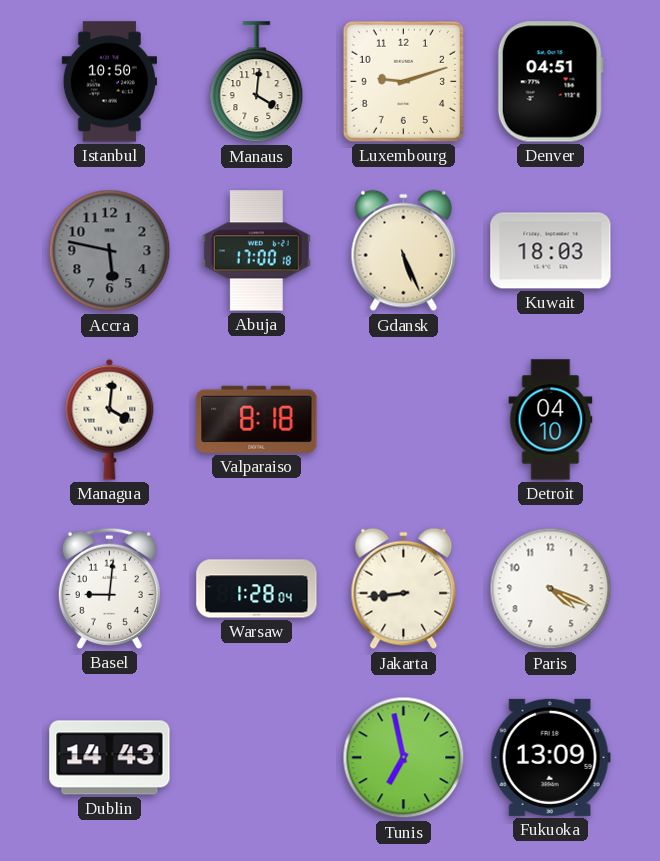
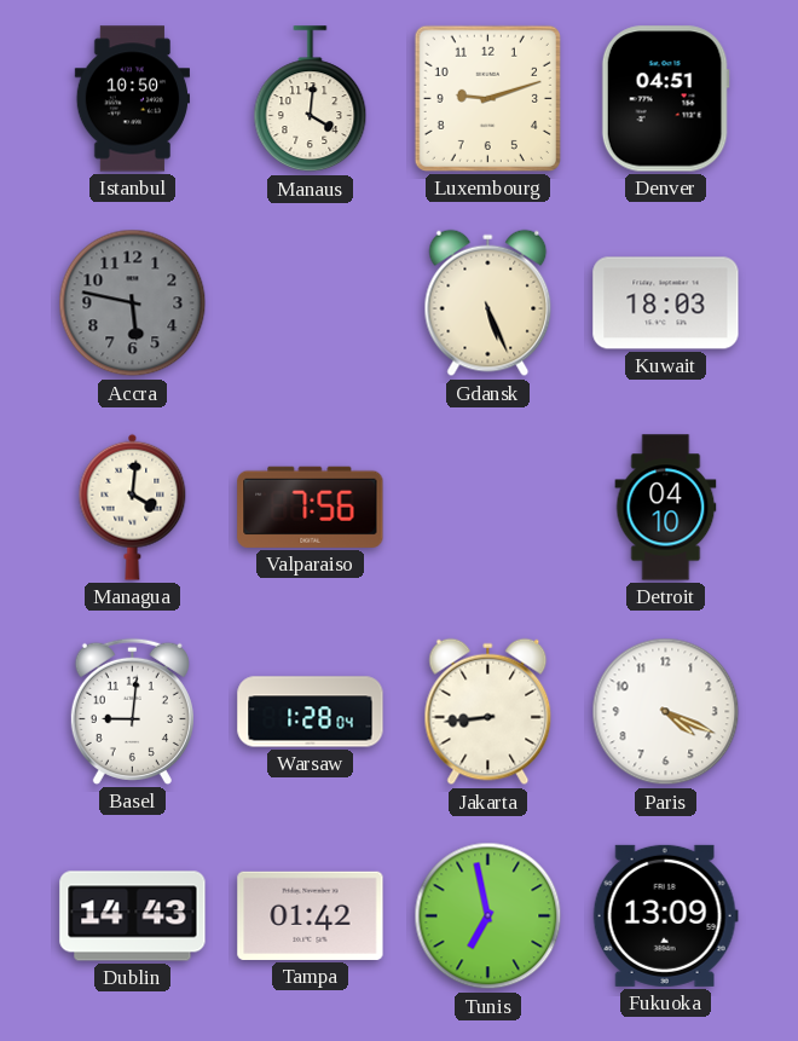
Abuja: 17:00 -> none
Valparaiso: 8:18 -> 7:56
Tampa: none -> 01:42
